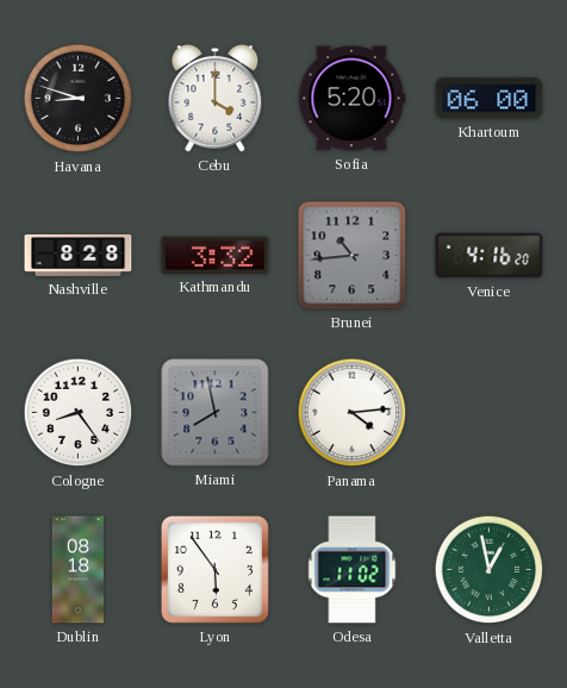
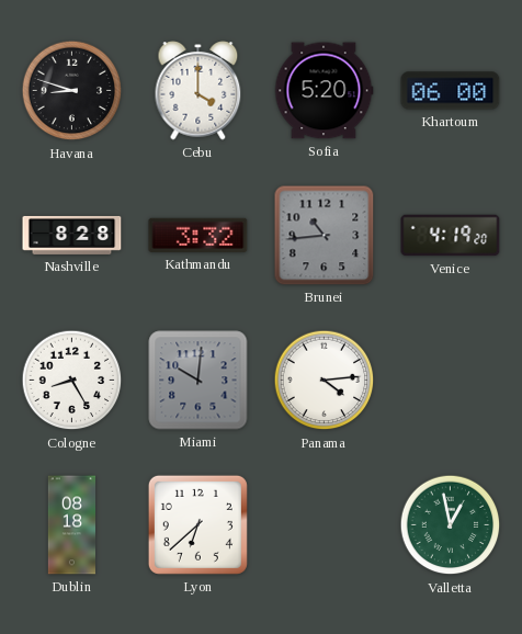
Venice: 4:16 -> 4:19
Cologne: 8:24 -> 8:25
Miami: 7:58 -> 10:01
Lyon: 5:54 -> 6:38
Odesa: 11:02 -> none
